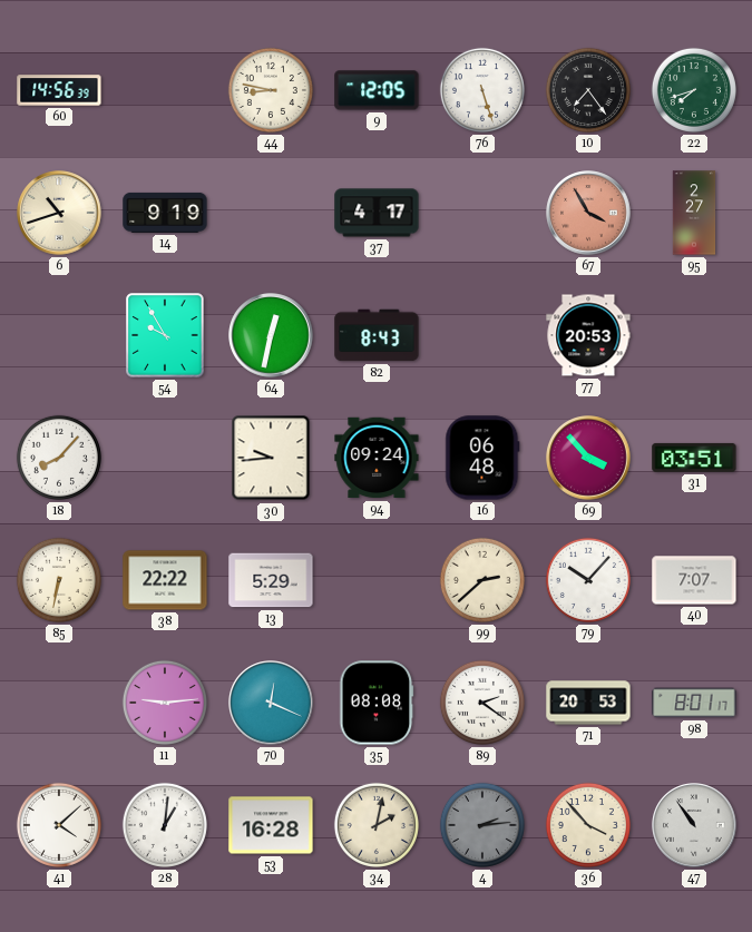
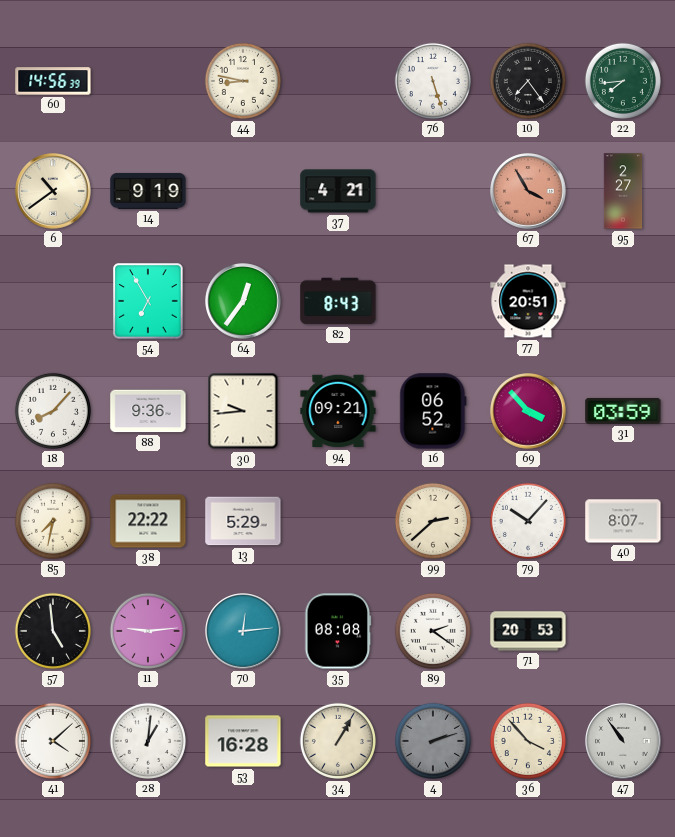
9: 12:05 -> none
22: 7:42 -> 7:44
6: 10:42 -> 10:39
37: 4:17 -> 4:21
54: 9:55 -> 6:55
64: 12:32 -> 12:36
77: 20:53 -> 20:51
88: none -> 9:36
94: 09:24 -> 09:21
16: 06:48 -> 06:52
31: 03:51 -> 03:59
85: 6:32 -> 7:32
40: 7:07 -> 8:07
57: none -> 4:59
70: 12:19 -> 12:14
98: 8:01 -> none
34: 2:02 -> 1:05
4: 2:14 -> 2:12
